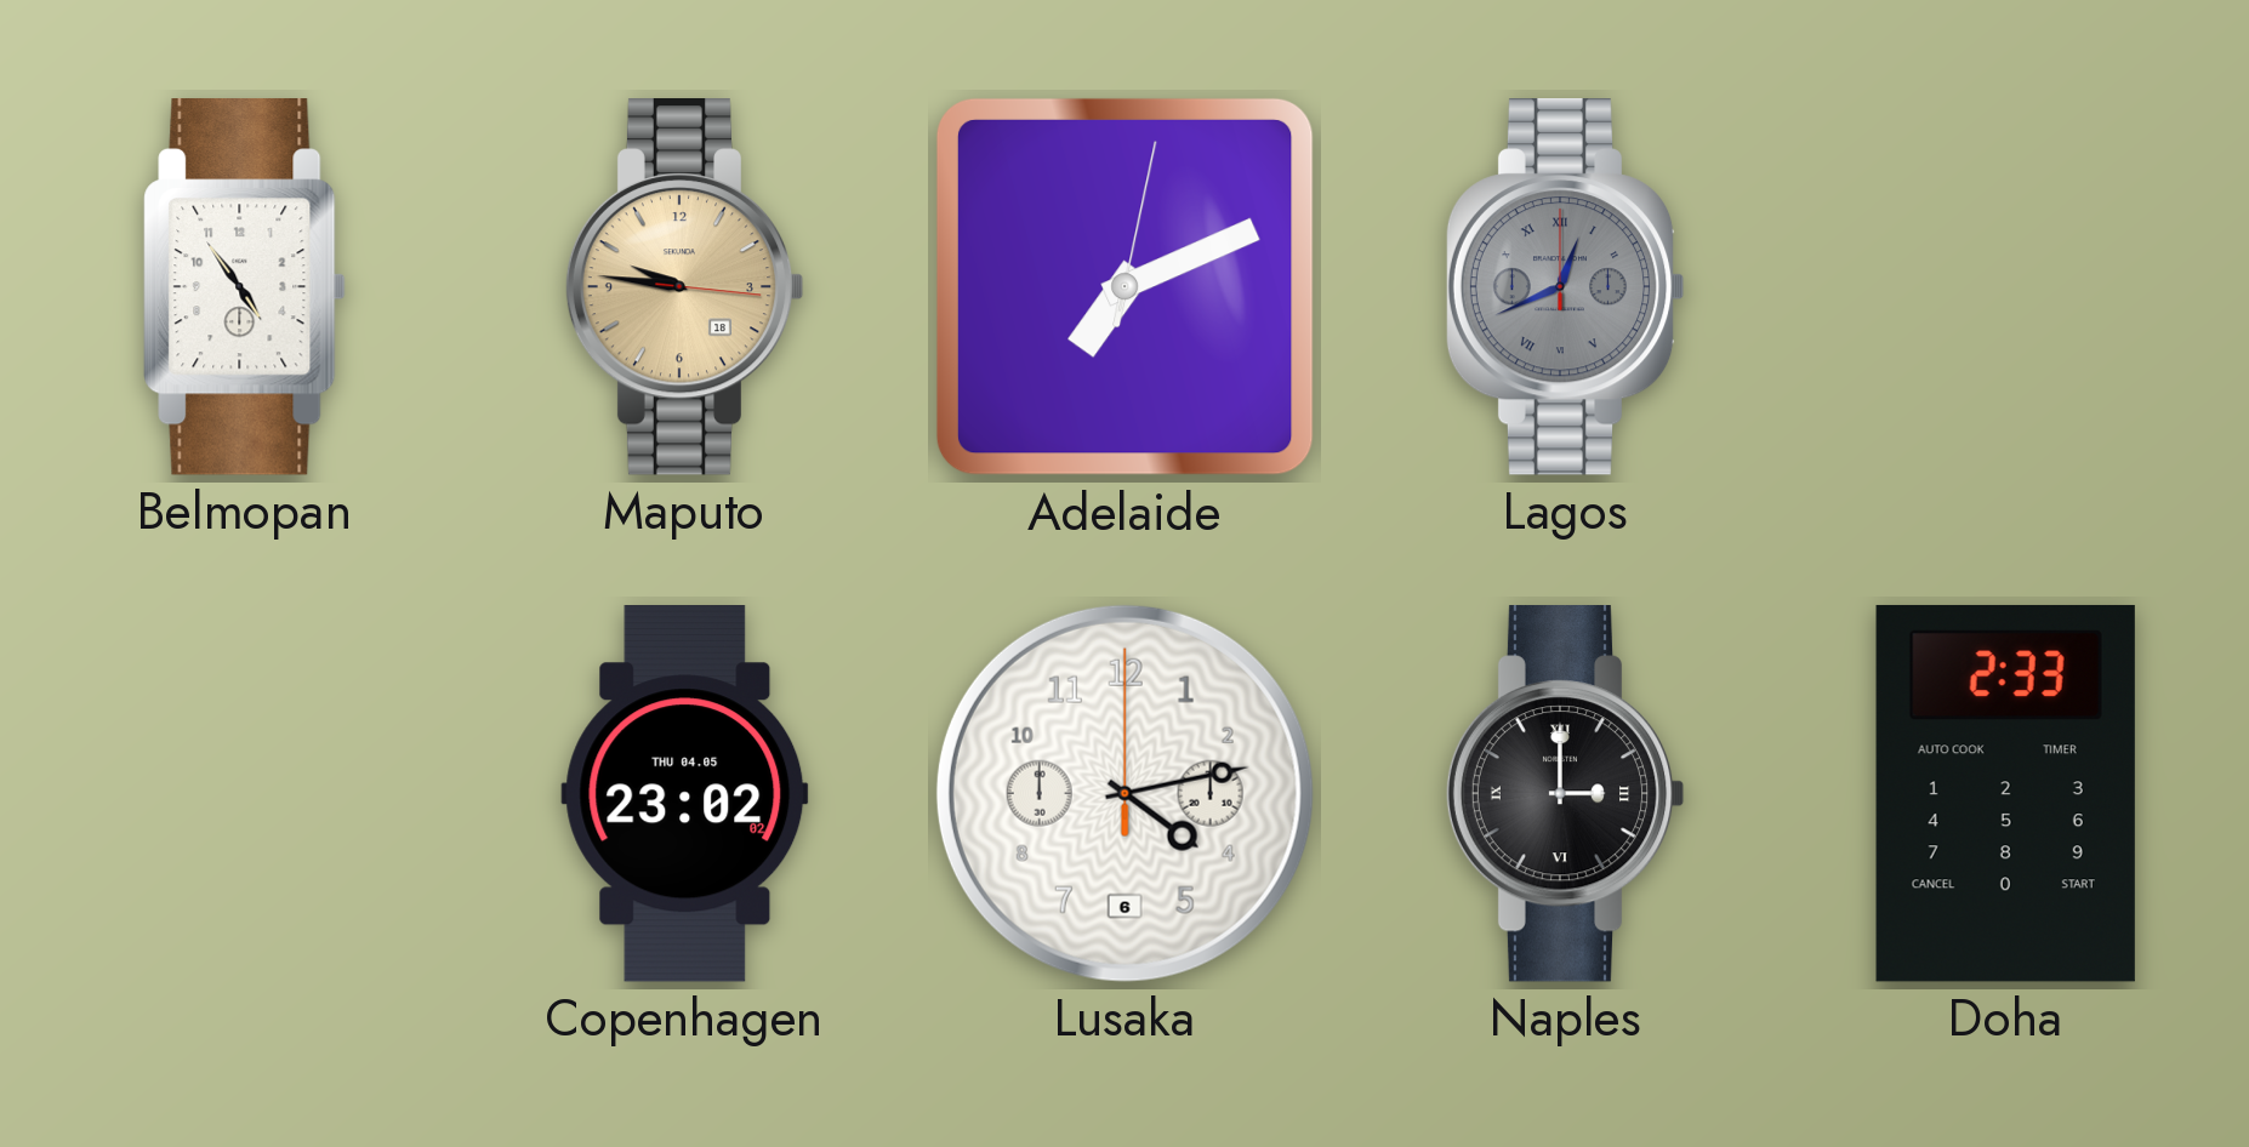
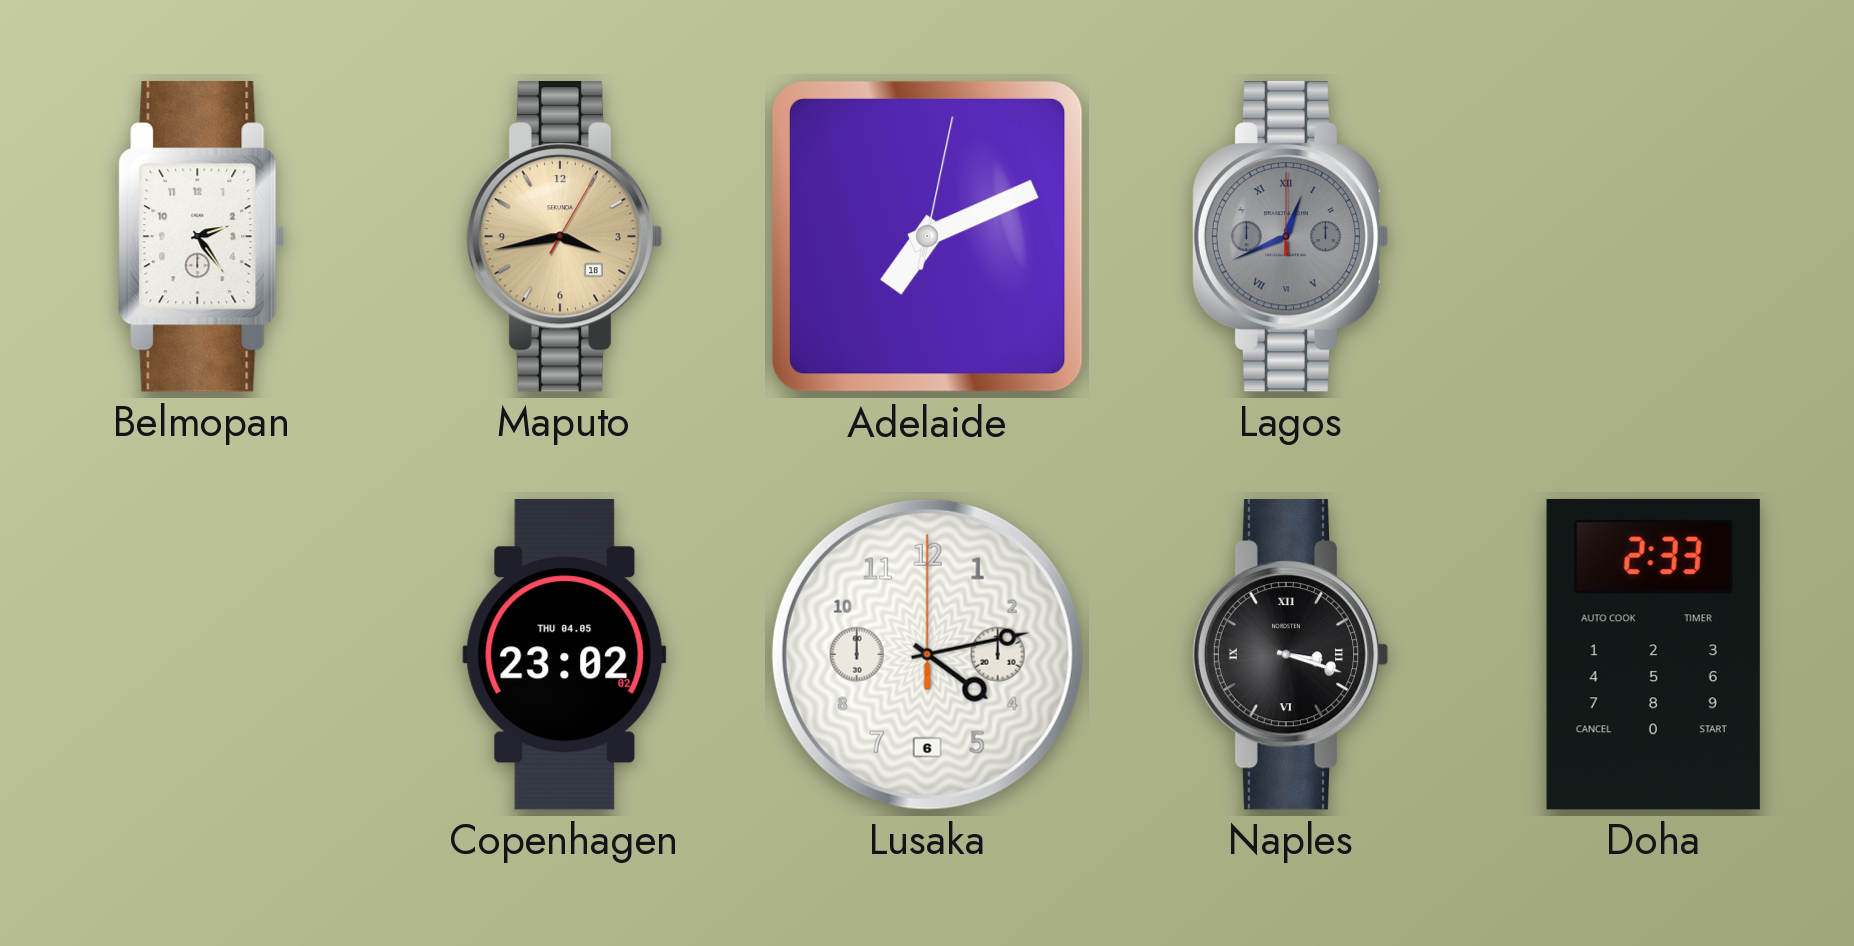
Belmopan: 4:54 -> 2:24
Maputo: 9:46 -> 3:43
Naples: 3:00 -> 3:18
